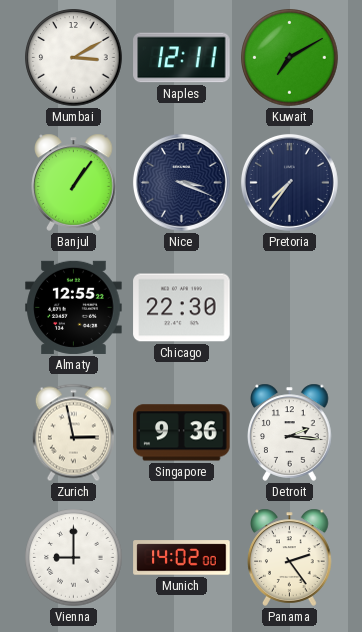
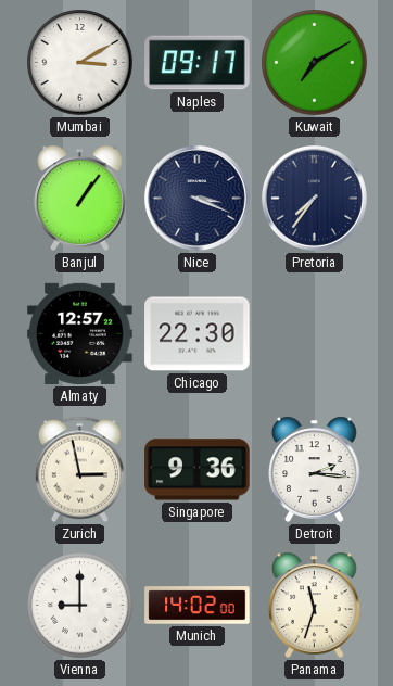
Naples: 12:11 -> 09:17
Almaty: 12:55 -> 12:57
Panama: 2:24 -> 11:33
